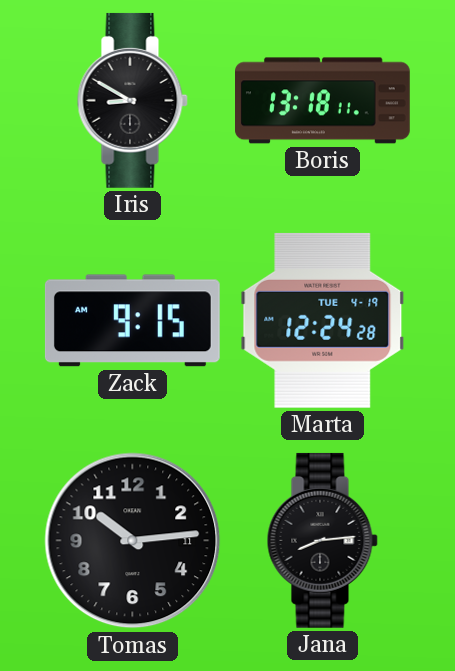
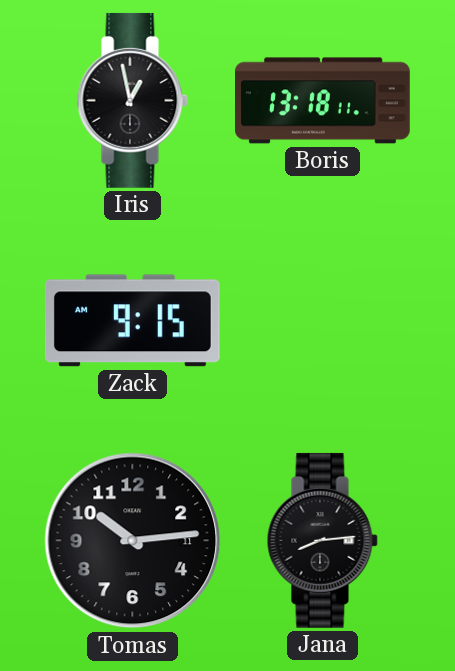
Iris: 8:50 -> 12:58
Marta: 12:24 -> none
